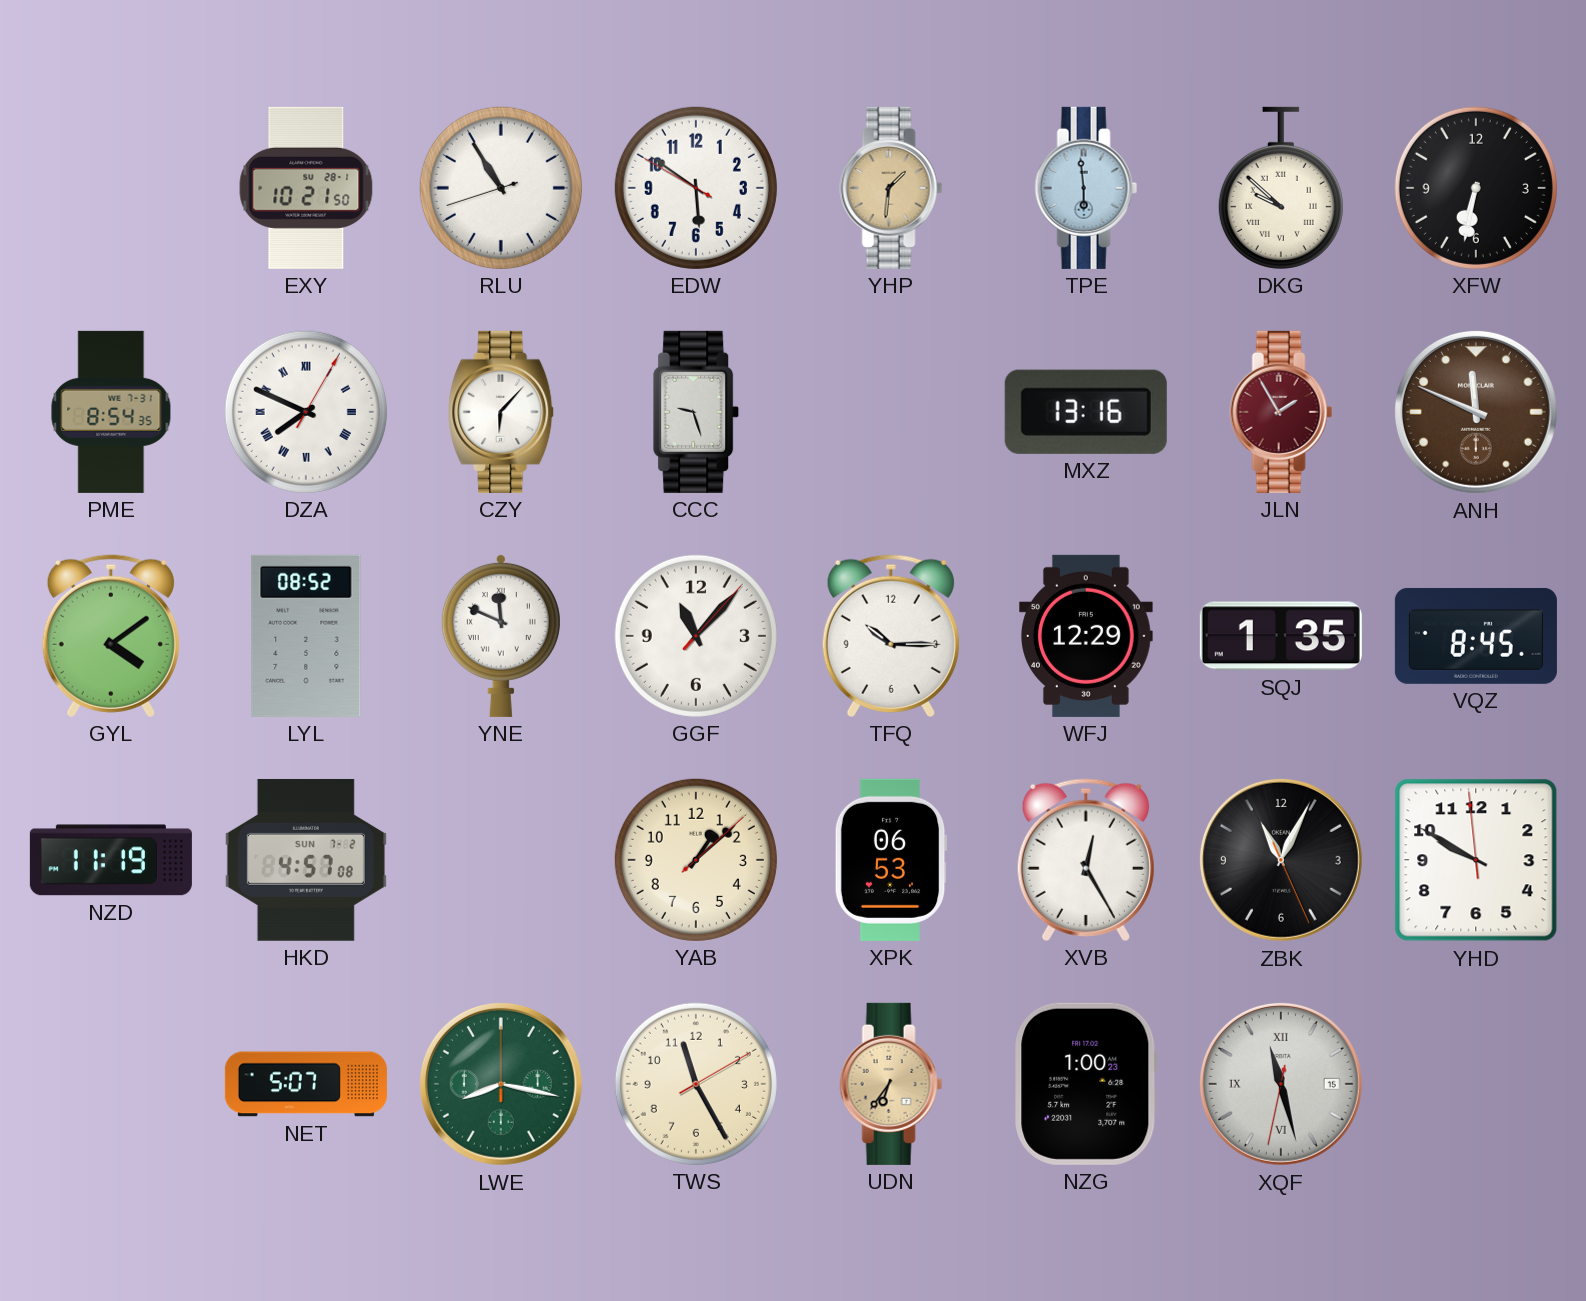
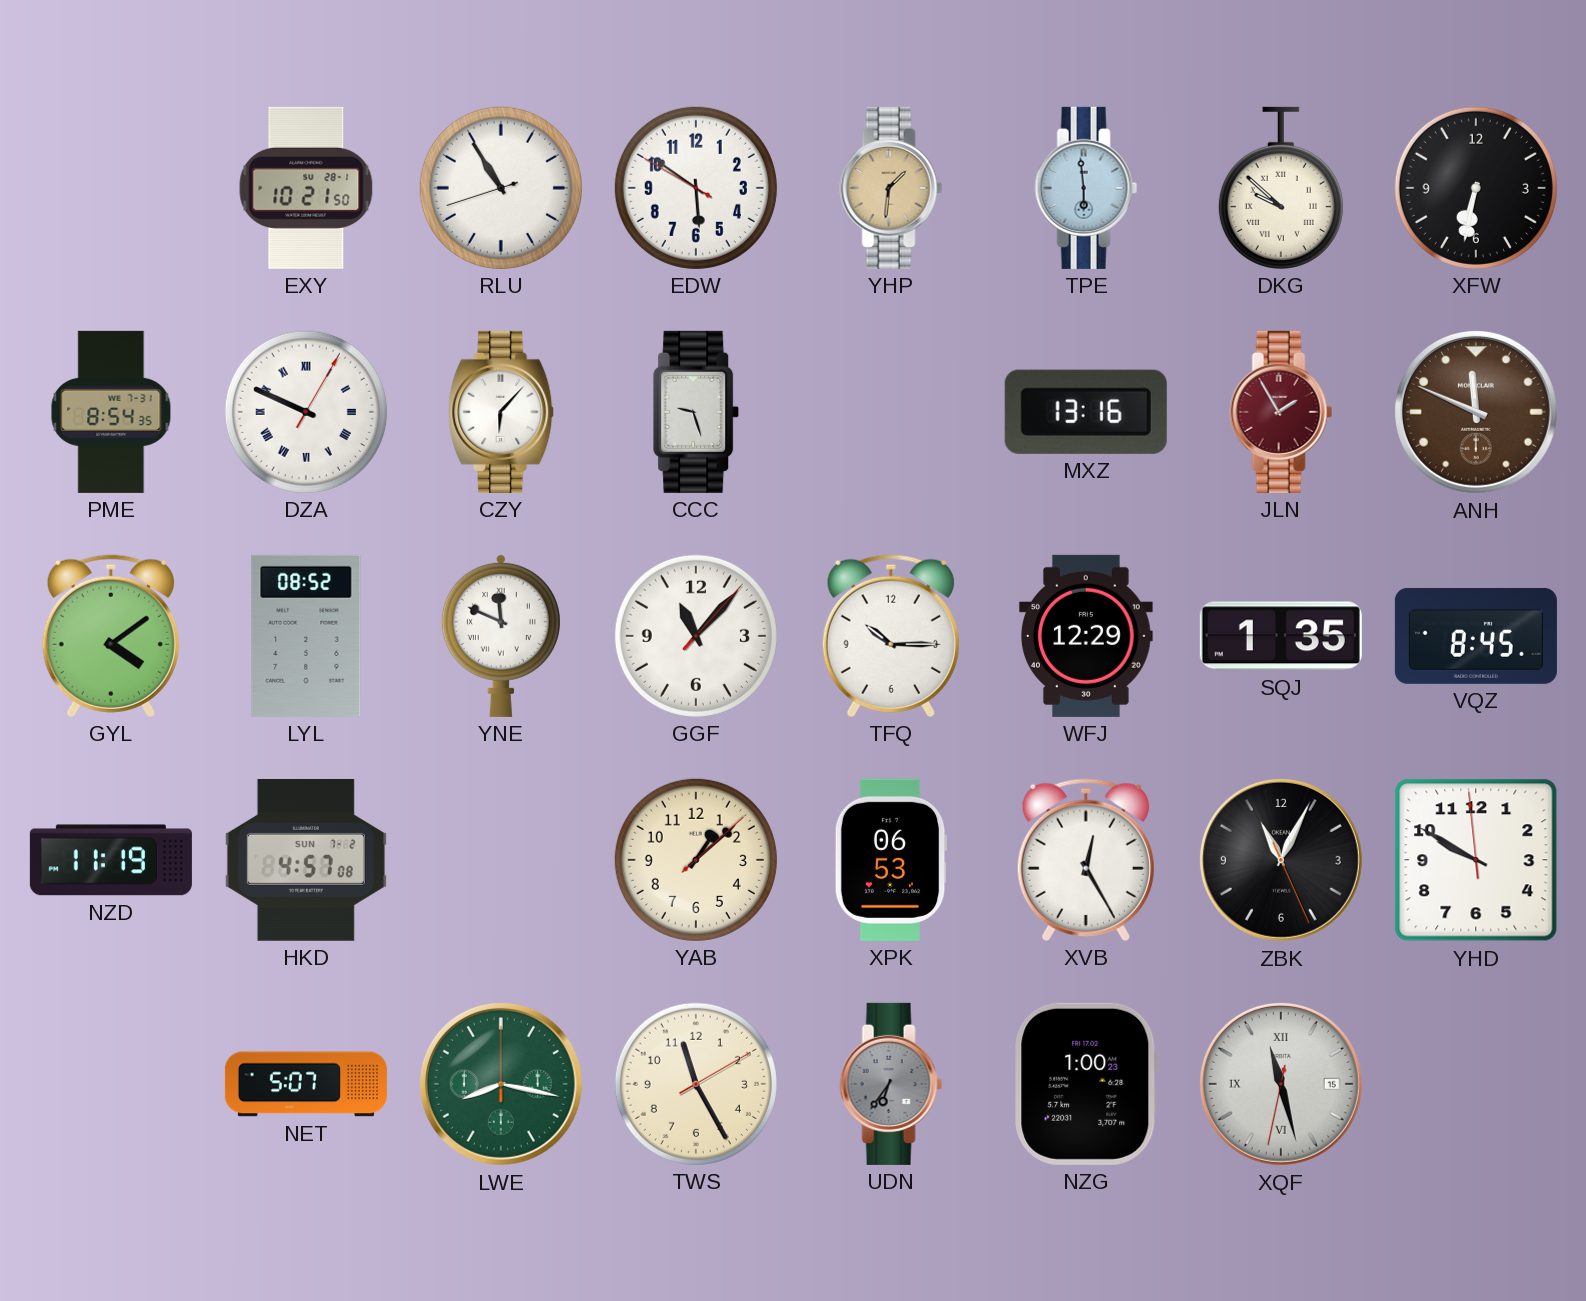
DZA: 7:49 -> 9:49
UDN dial: champagne -> grey
